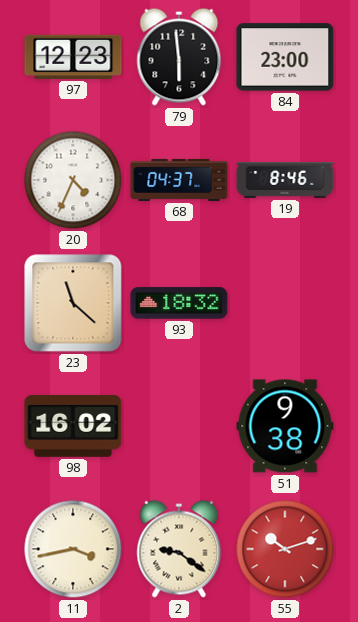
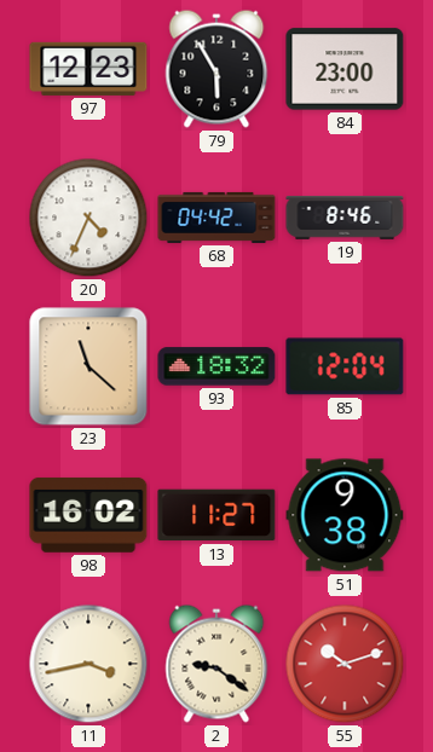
79: 5:59 -> 5:55
68: 04:37 -> 04:42
85: none -> 12:04
13: none -> 11:27
